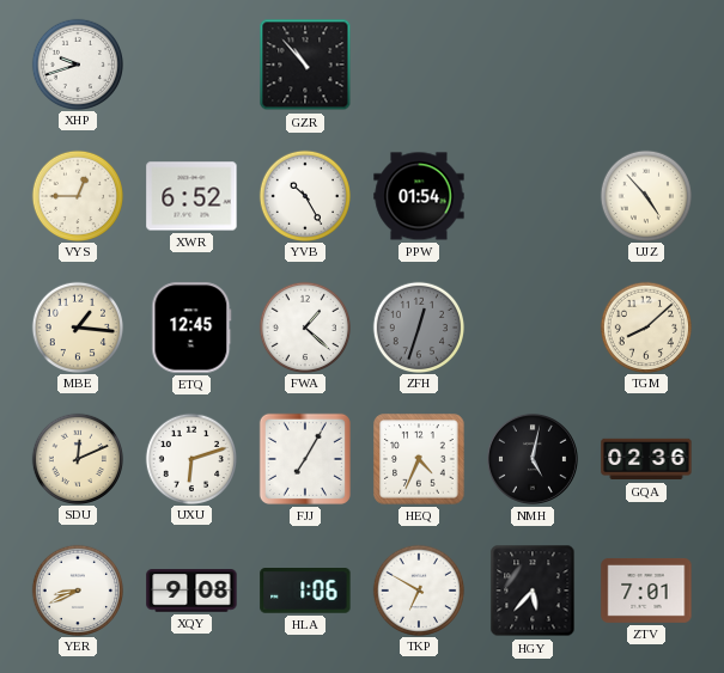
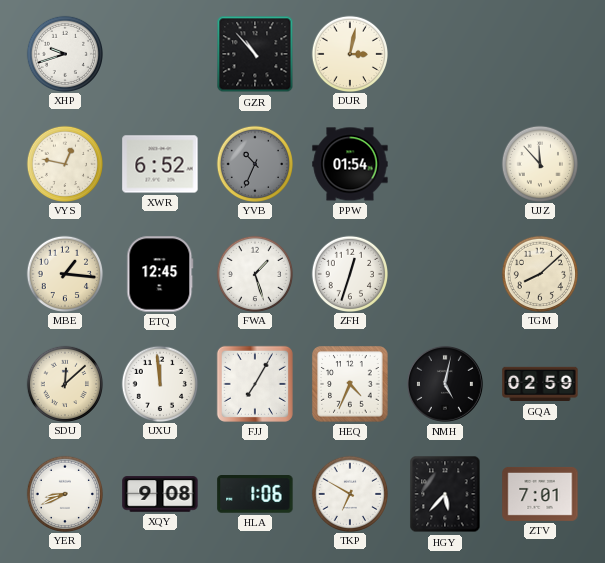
DUR: none -> 3:02
VYS: 12:45 -> 12:47
YVB: 10:25 -> 10:34
YVB dial: white -> grey
UJZ: 4:53 -> 11:53
FWA: 1:22 -> 1:27
ZFH dial: grey -> white
SDU: 12:11 -> 12:08
UXU: 6:12 -> 11:59
GQA: 02:36 -> 02:59
